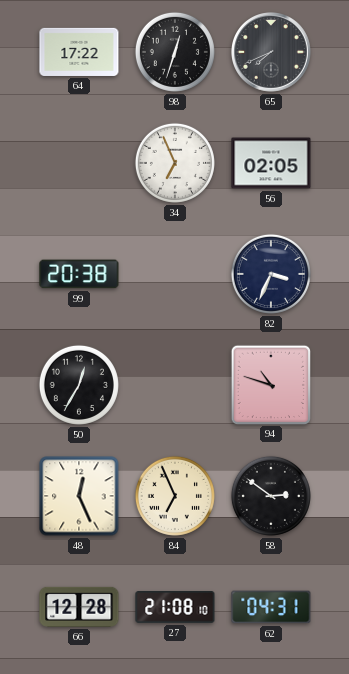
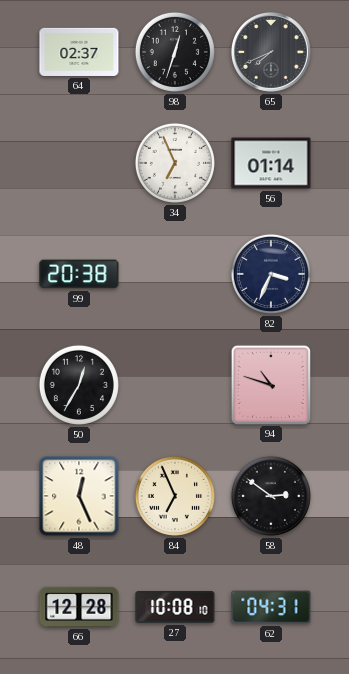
64: 17:22 -> 02:37
56: 02:05 -> 01:14
27: 21:08 -> 10:08
